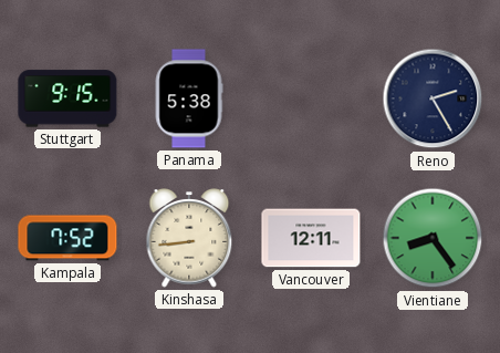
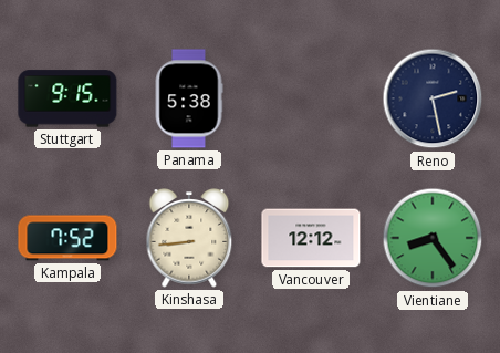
Reno: 2:25 -> 2:28
Vancouver: 12:11 -> 12:12
